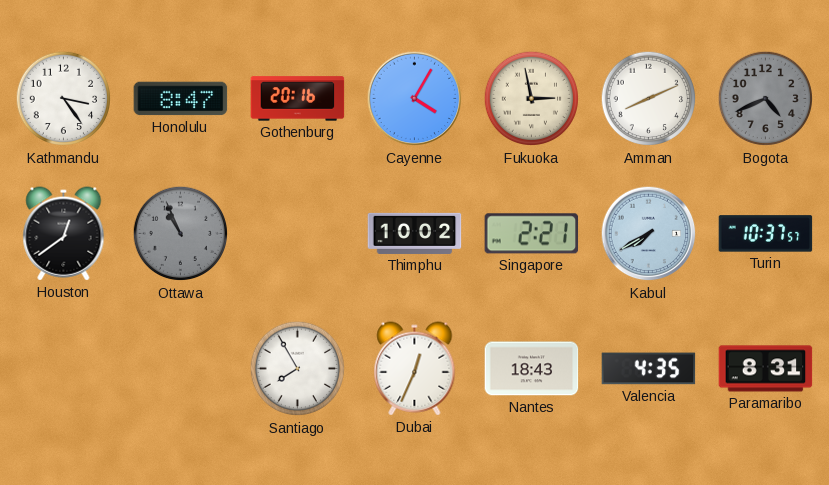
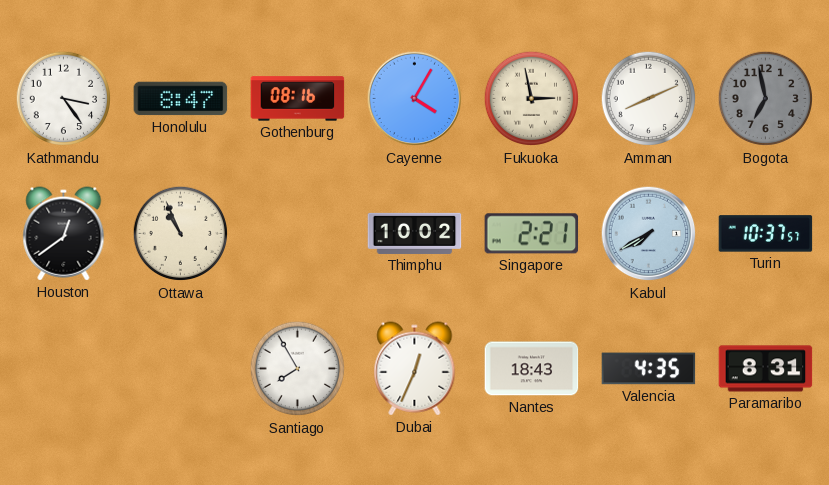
Gothenburg: 20:16 -> 08:16
Bogota: 4:41 -> 6:58
Ottawa dial: grey -> cream
